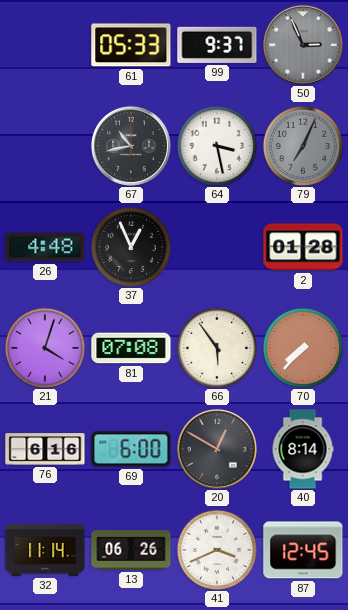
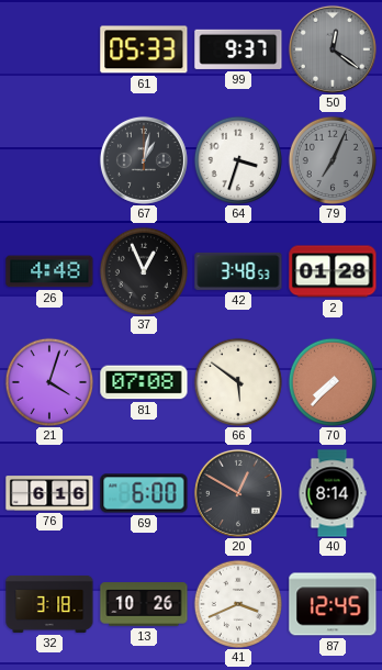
50: 2:56 -> 12:21
67: 10:43 -> 1:02
64: 3:28 -> 3:33
42: none -> 3:48
66: 5:54 -> 5:51
32: 11:14 -> 3:18
13: 06:26 -> 10:26
